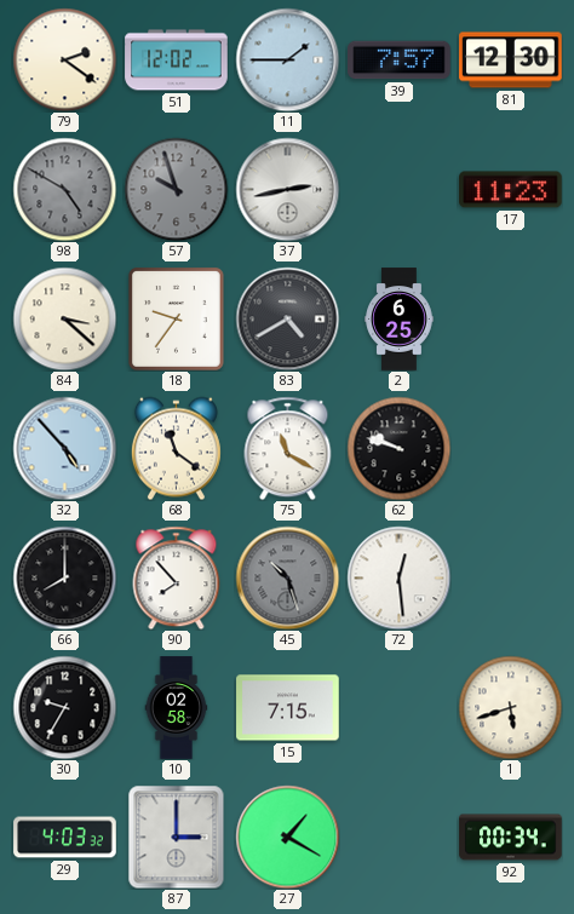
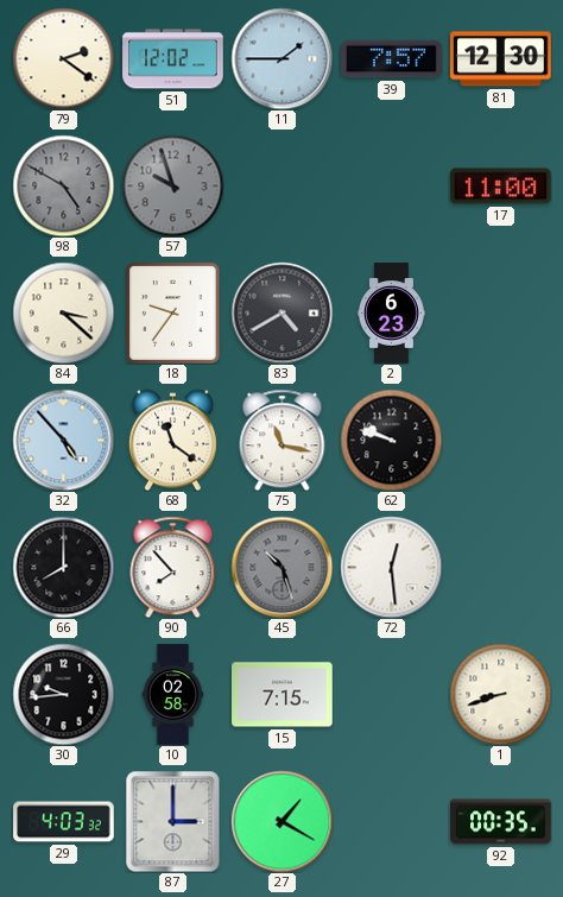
37: 2:43 -> none
17: 11:23 -> 11:00
2: 6:25 -> 6:23
75: 11:20 -> 11:17
30: 9:35 -> 9:44
1: 5:42 -> 8:42
92: 00:34 -> 00:35
